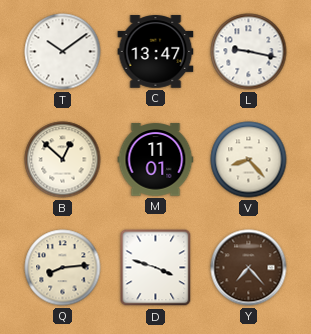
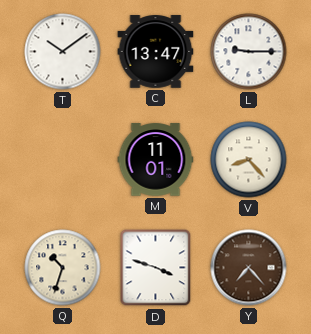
L: 9:17 -> 9:15
B: 12:52 -> none
Q: 8:14 -> 10:33
